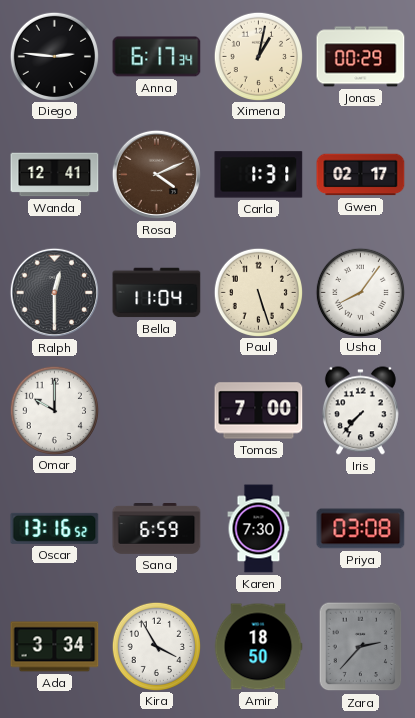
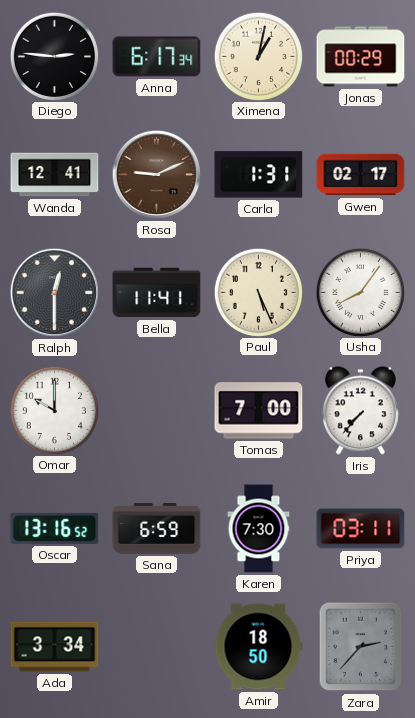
Rosa: 4:11 -> 9:11
Bella: 11:04 -> 11:41
Paul: 5:27 -> 5:26
Priya: 03:08 -> 03:11
Kira: 3:55 -> none
